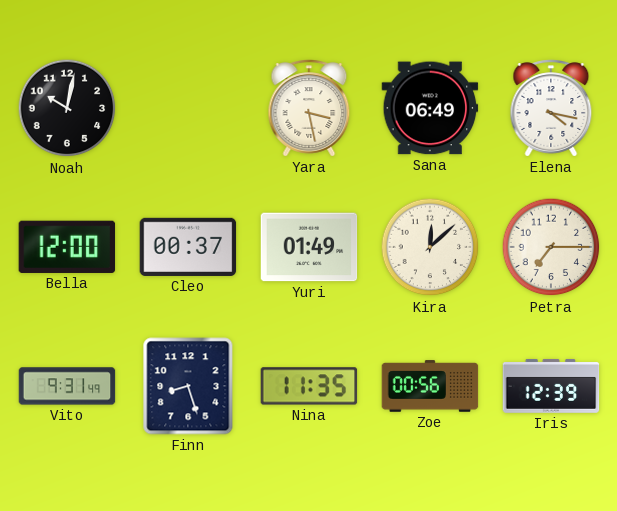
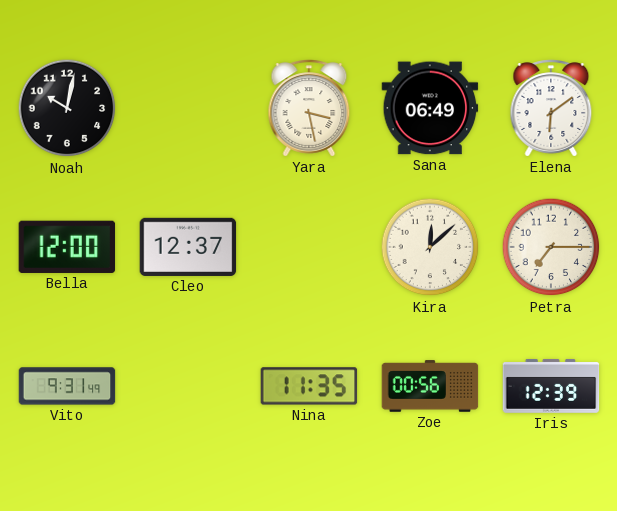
Elena: 4:17 -> 6:09
Cleo: 00:37 -> 12:37
Yuri: 01:49 -> none
Finn: 8:27 -> none
